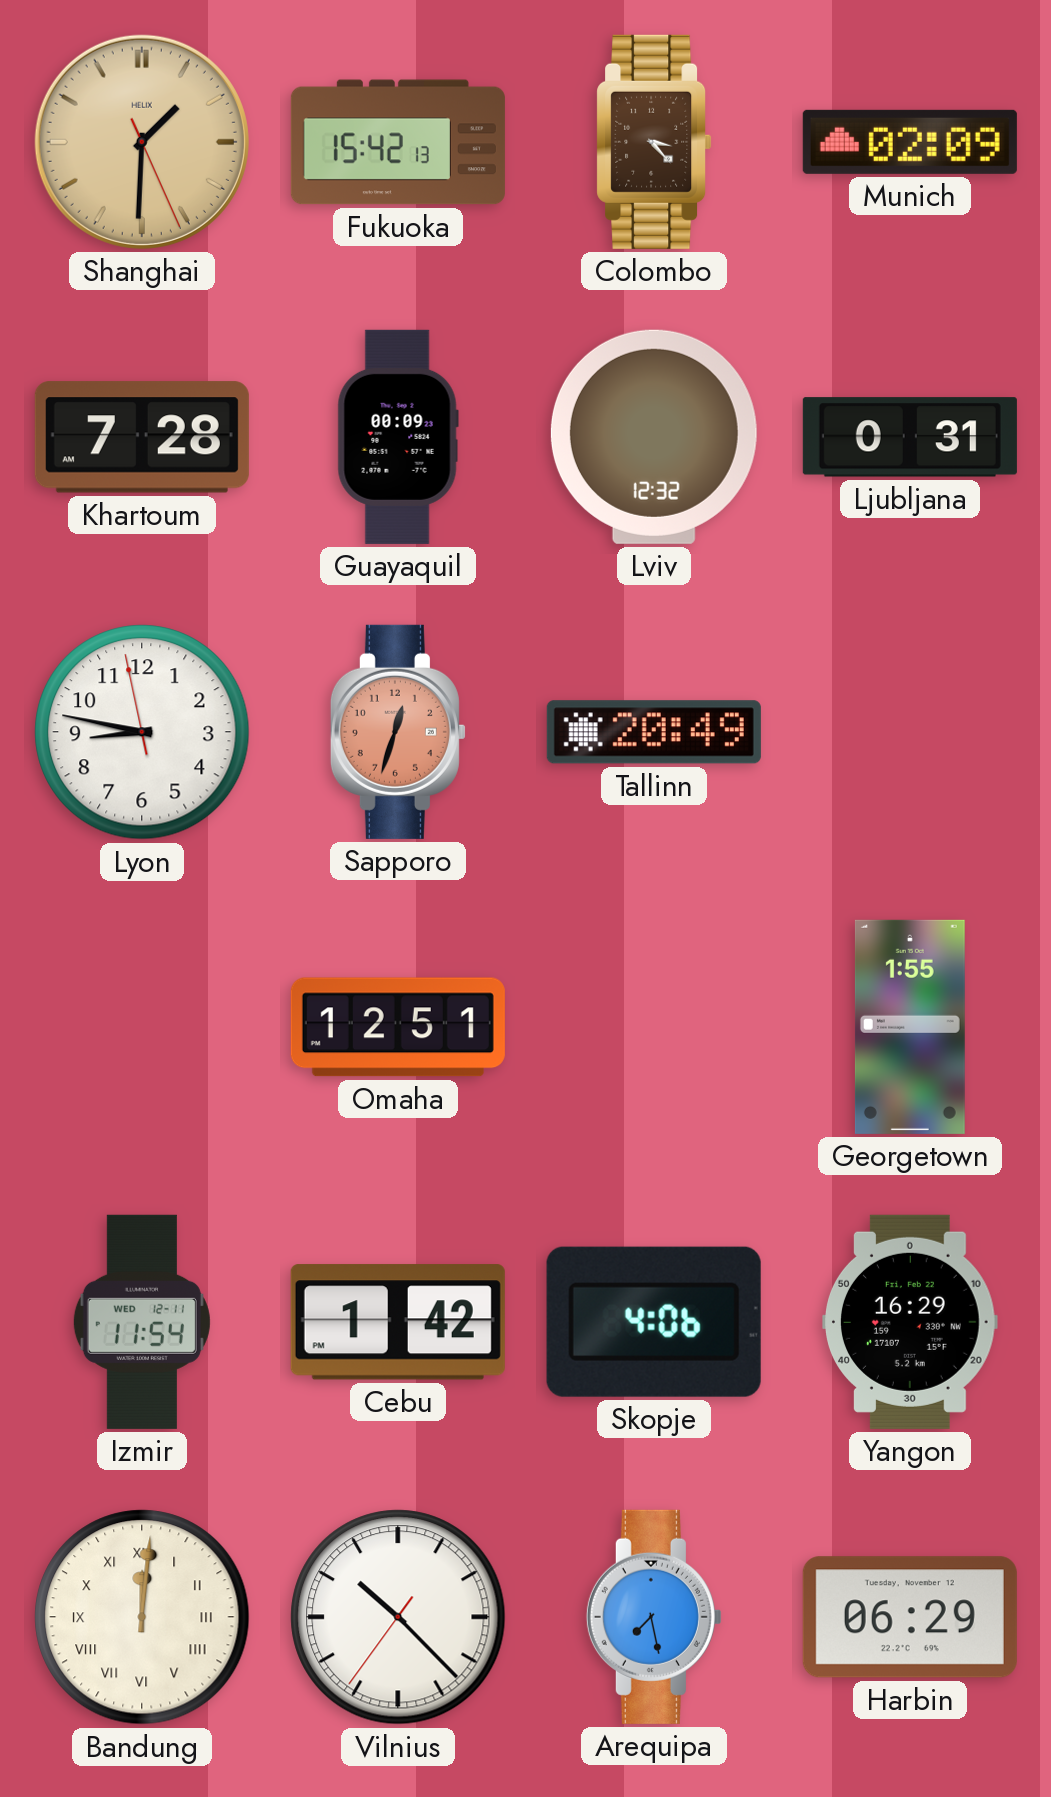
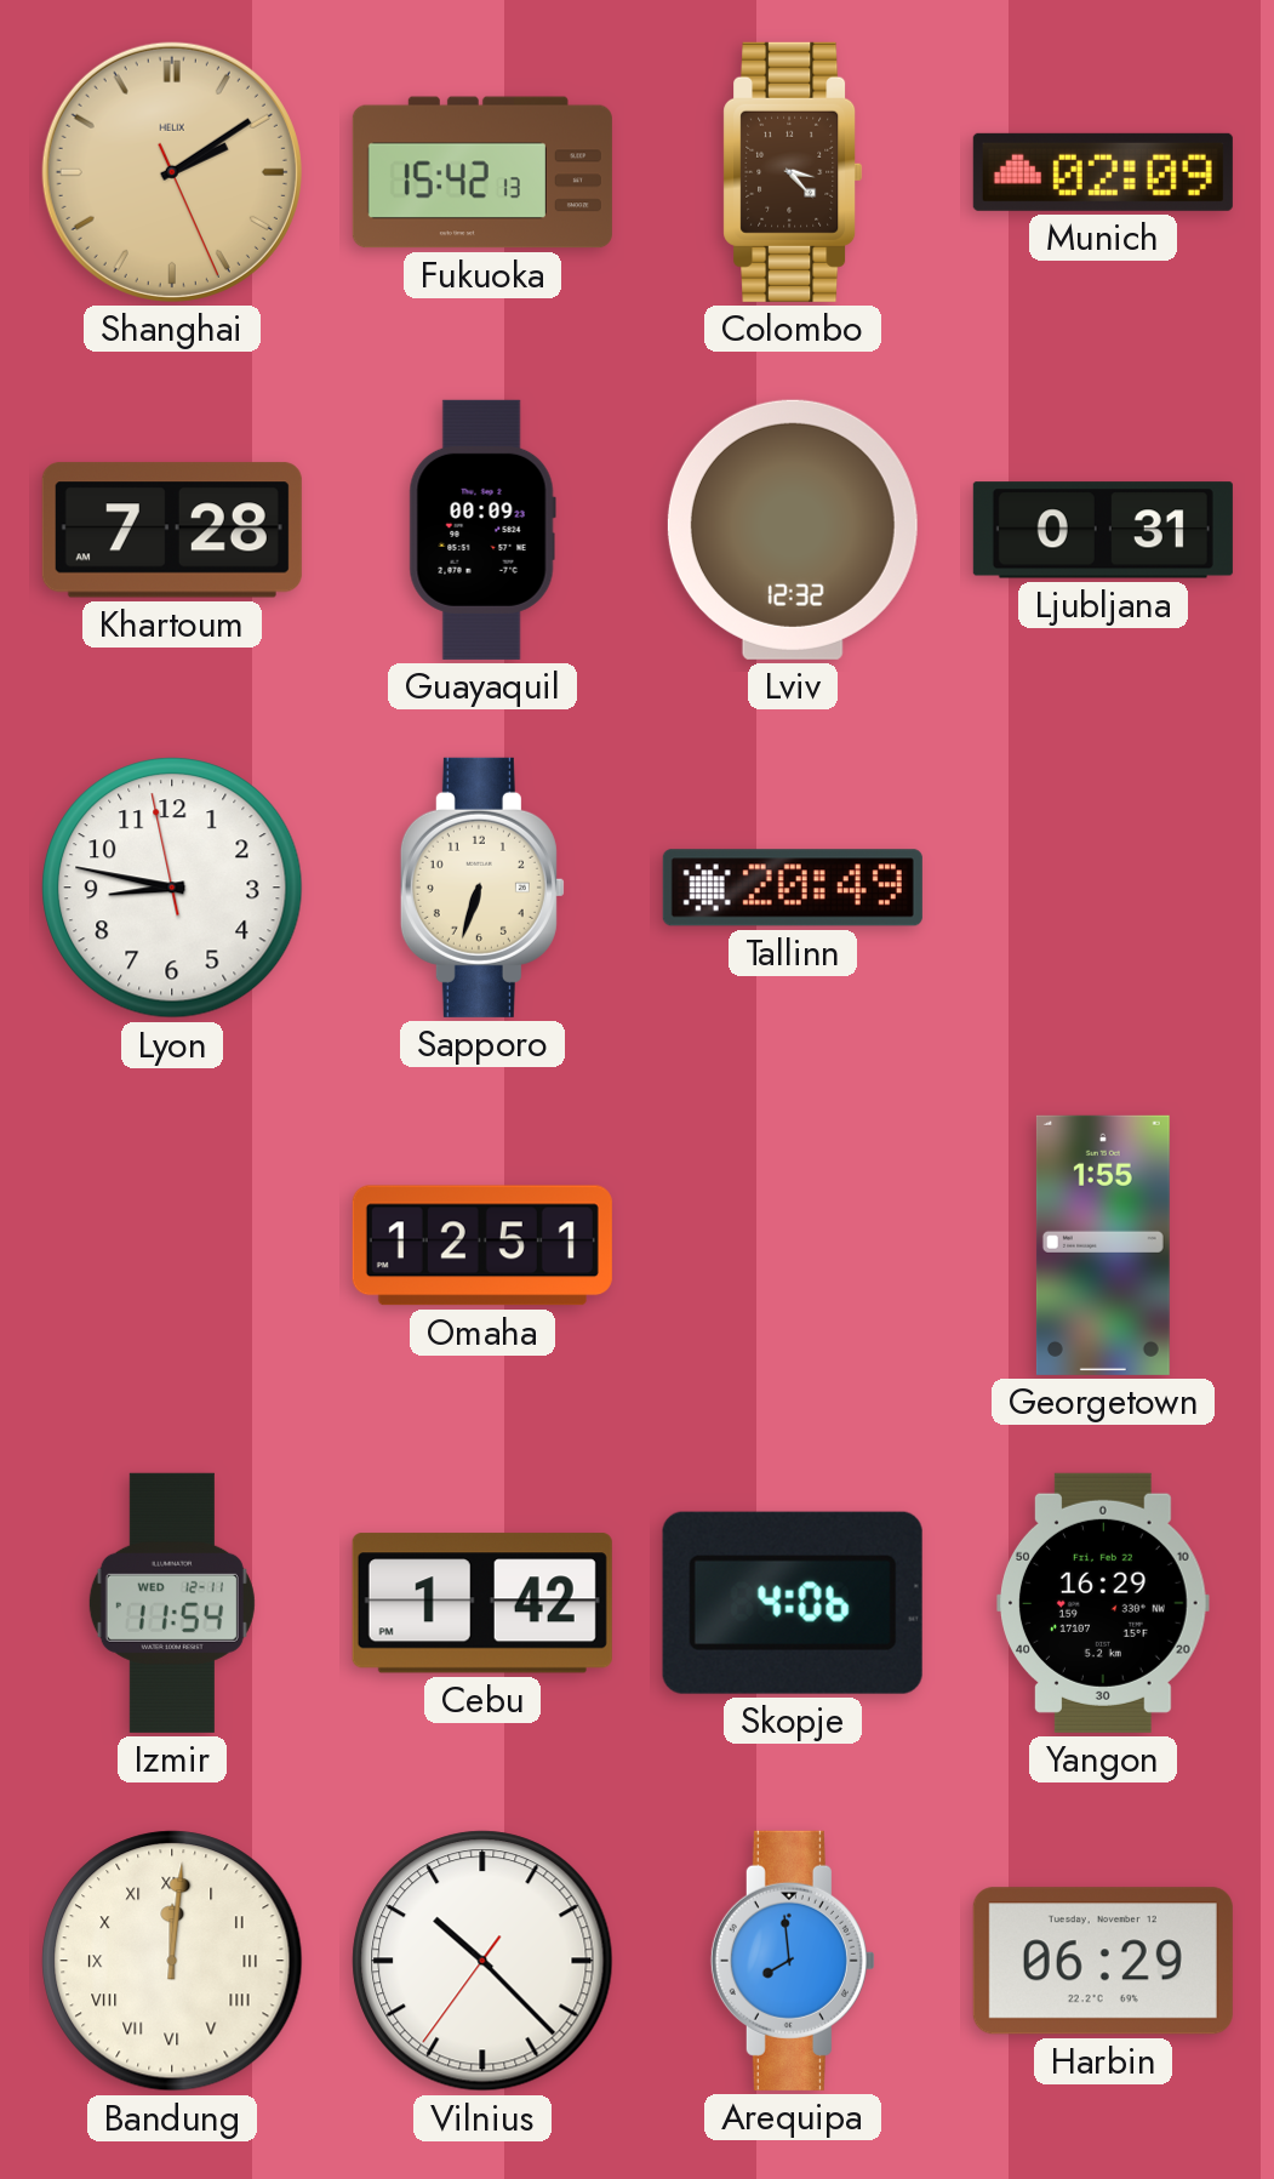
Shanghai: 1:30 -> 2:09
Sapporo: 12:33 -> 6:33
Sapporo dial: salmon -> cream
Arequipa: 7:28 -> 7:59
